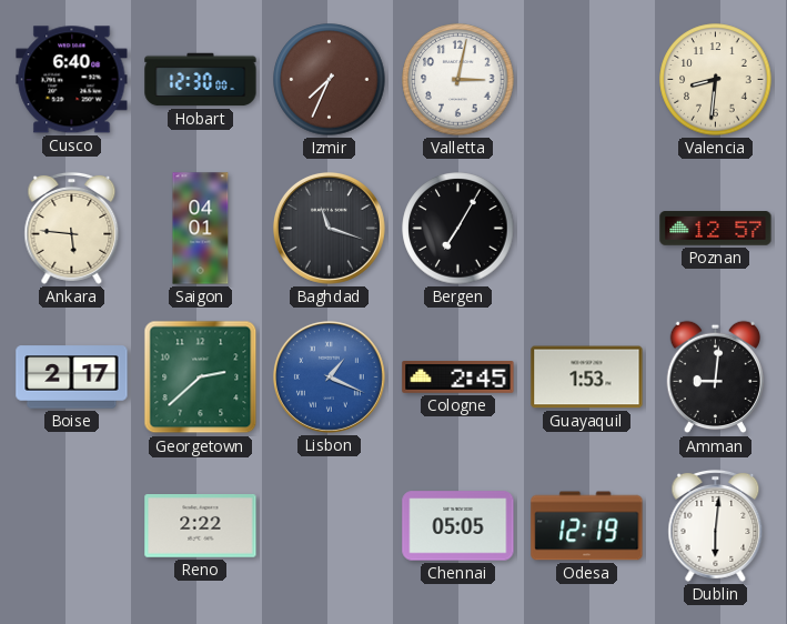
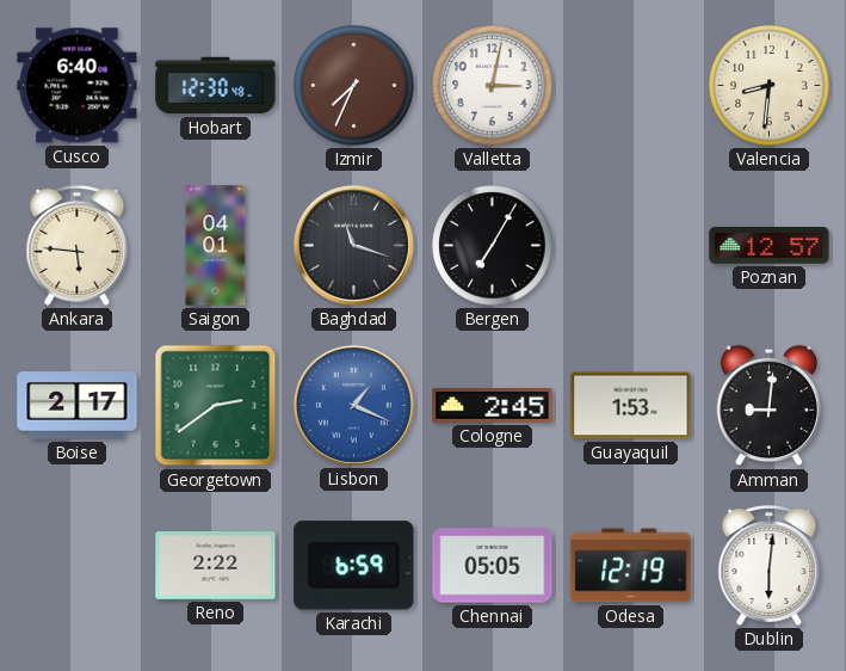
Hobart: 12:30:00 -> 12:30:48
Georgetown: 2:38 -> 2:39
Karachi: none -> 6:59
